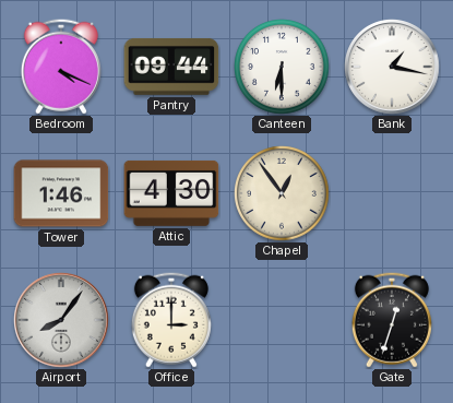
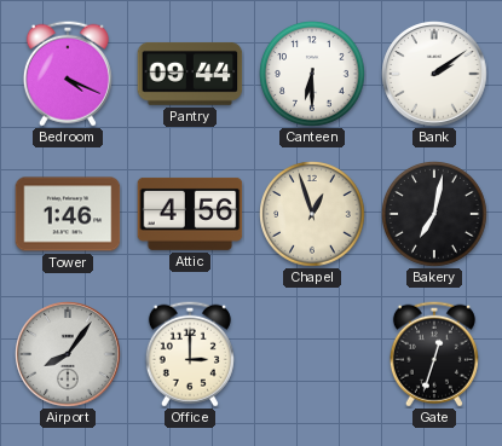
Bank: 1:17 -> 2:09
Attic: 4:30 -> 4:56
Chapel: 12:54 -> 12:57
Bakery: none -> 7:02
